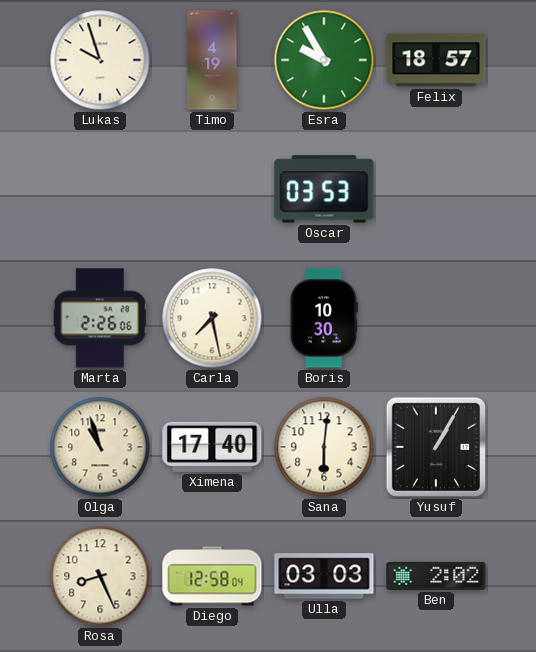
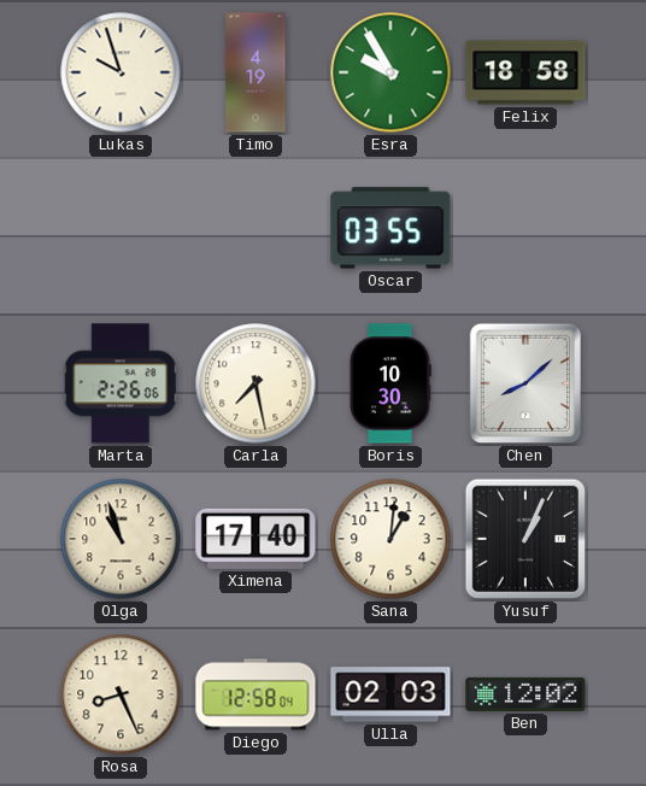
Felix: 18:57 -> 18:58
Oscar: 03:53 -> 03:55
Chen: none -> 8:08
Sana: 6:01 -> 1:01
Yusuf: 1:05 -> 1:04
Ulla: 03:03 -> 02:03
Ben: 2:02 -> 12:02
